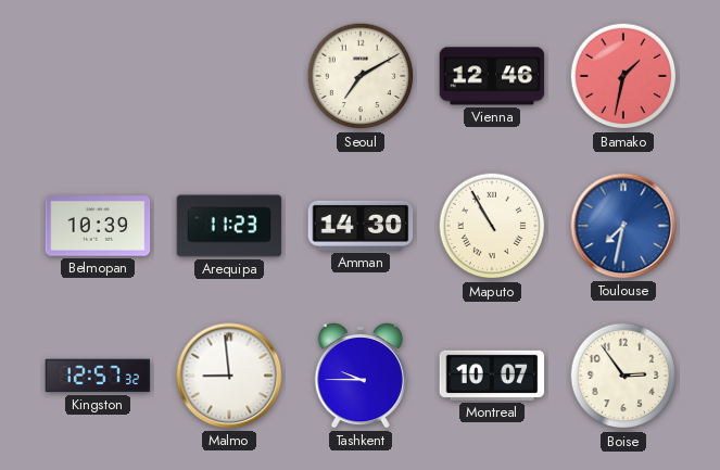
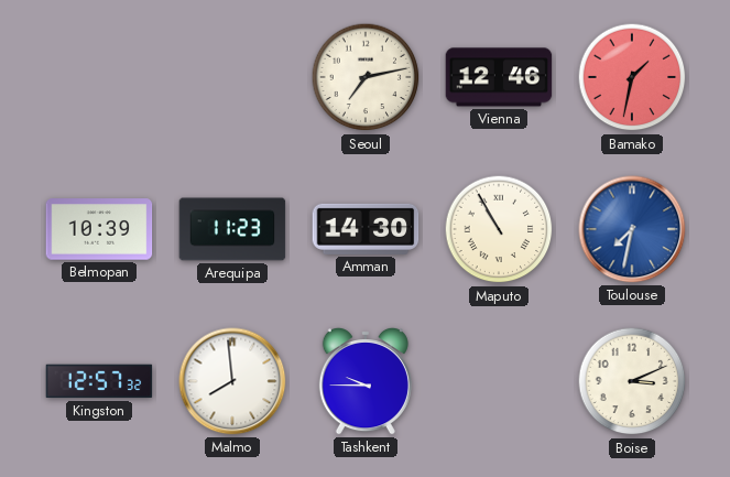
Seoul: 7:10 -> 7:13
Malmo: 8:59 -> 7:59
Montreal: 10:07 -> none
Boise: 2:54 -> 3:11
